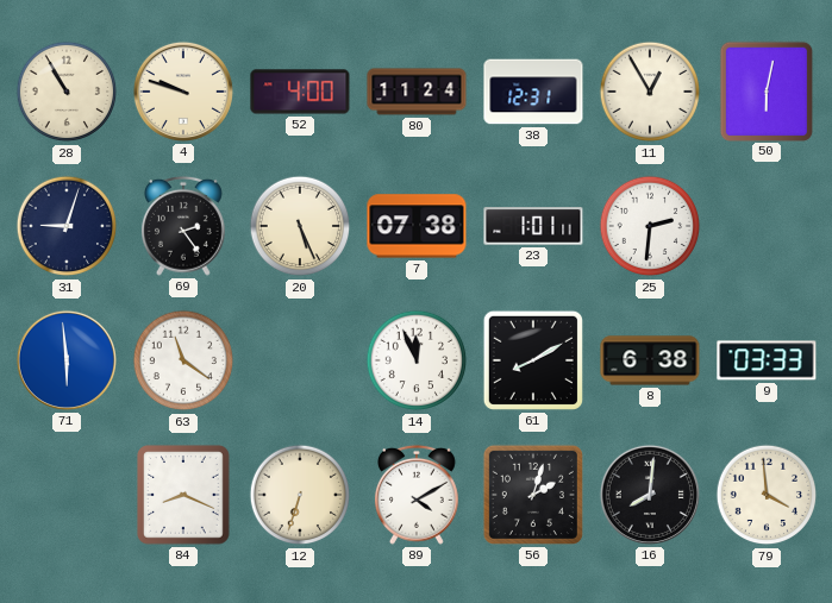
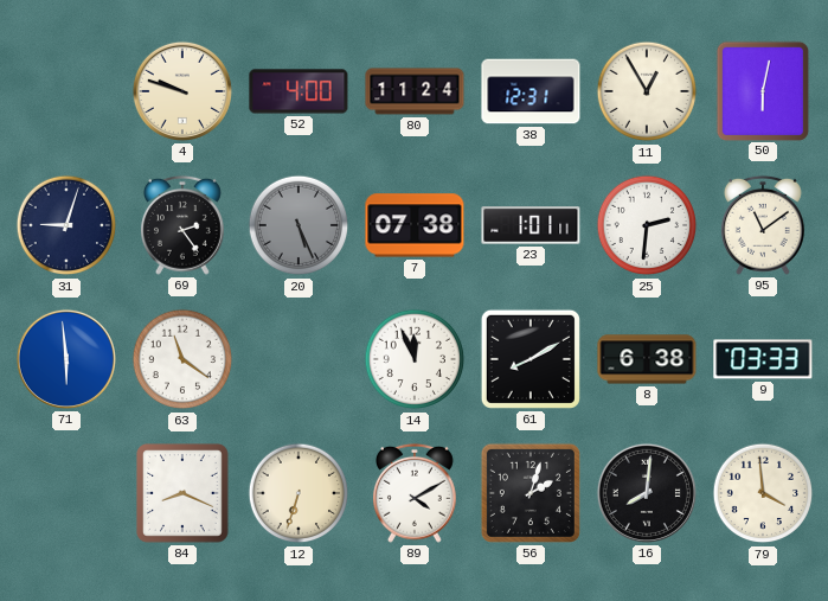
28: 10:55 -> none
20 dial: cream -> grey
95: none -> 11:09
